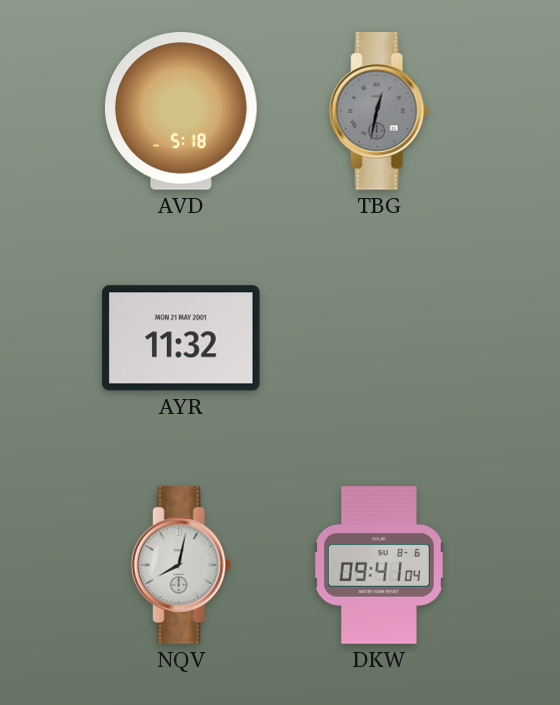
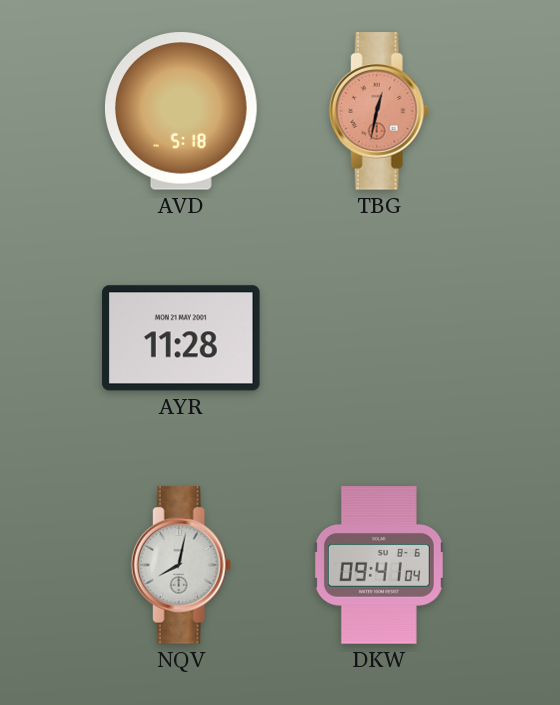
TBG dial: grey -> salmon
AYR: 11:32 -> 11:28
